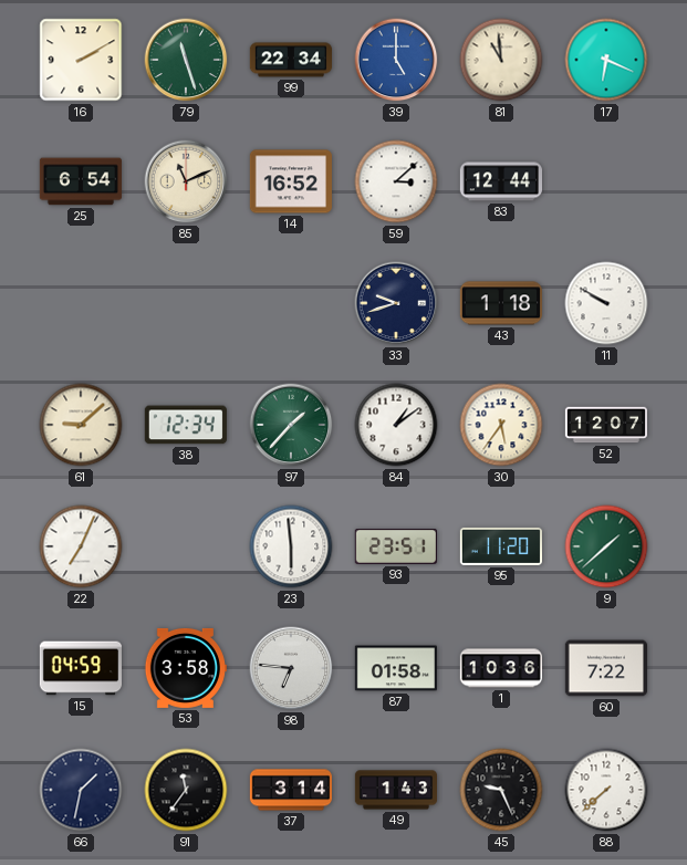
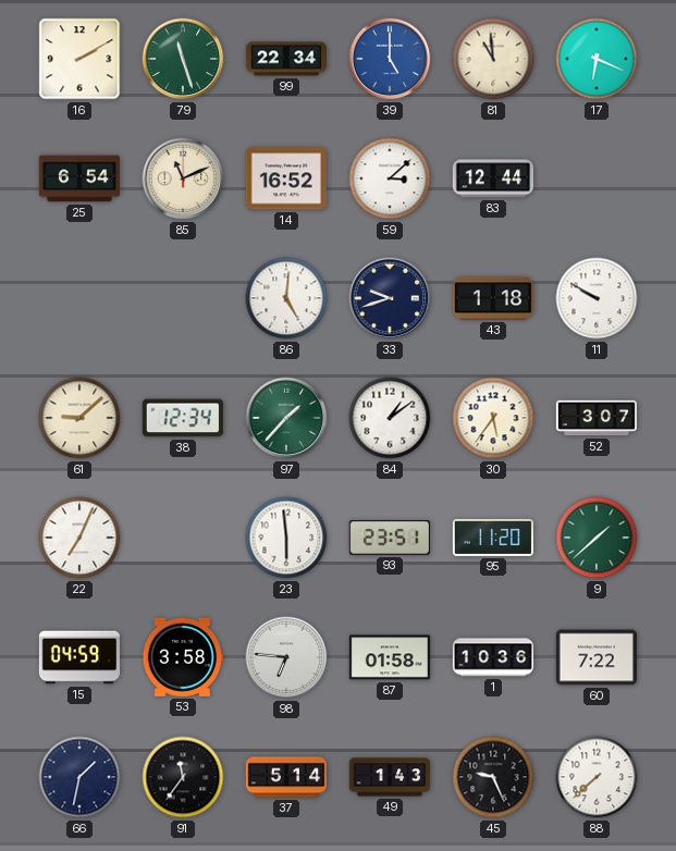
86: none -> 5:01
52: 12:07 -> 3:07
37: 3:14 -> 5:14
